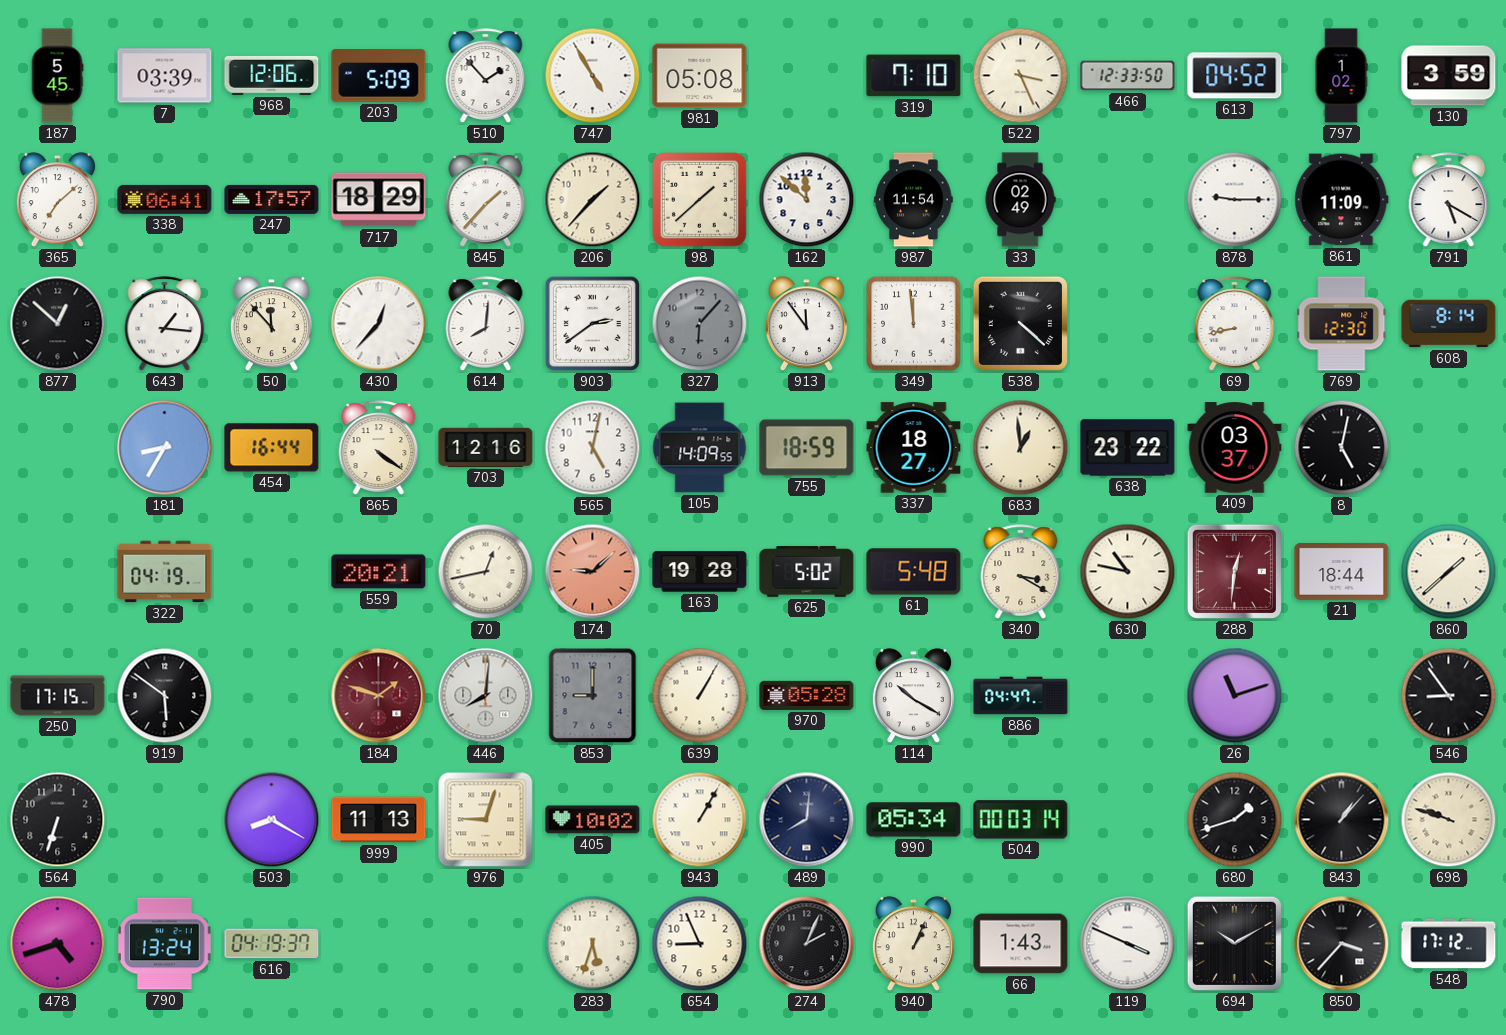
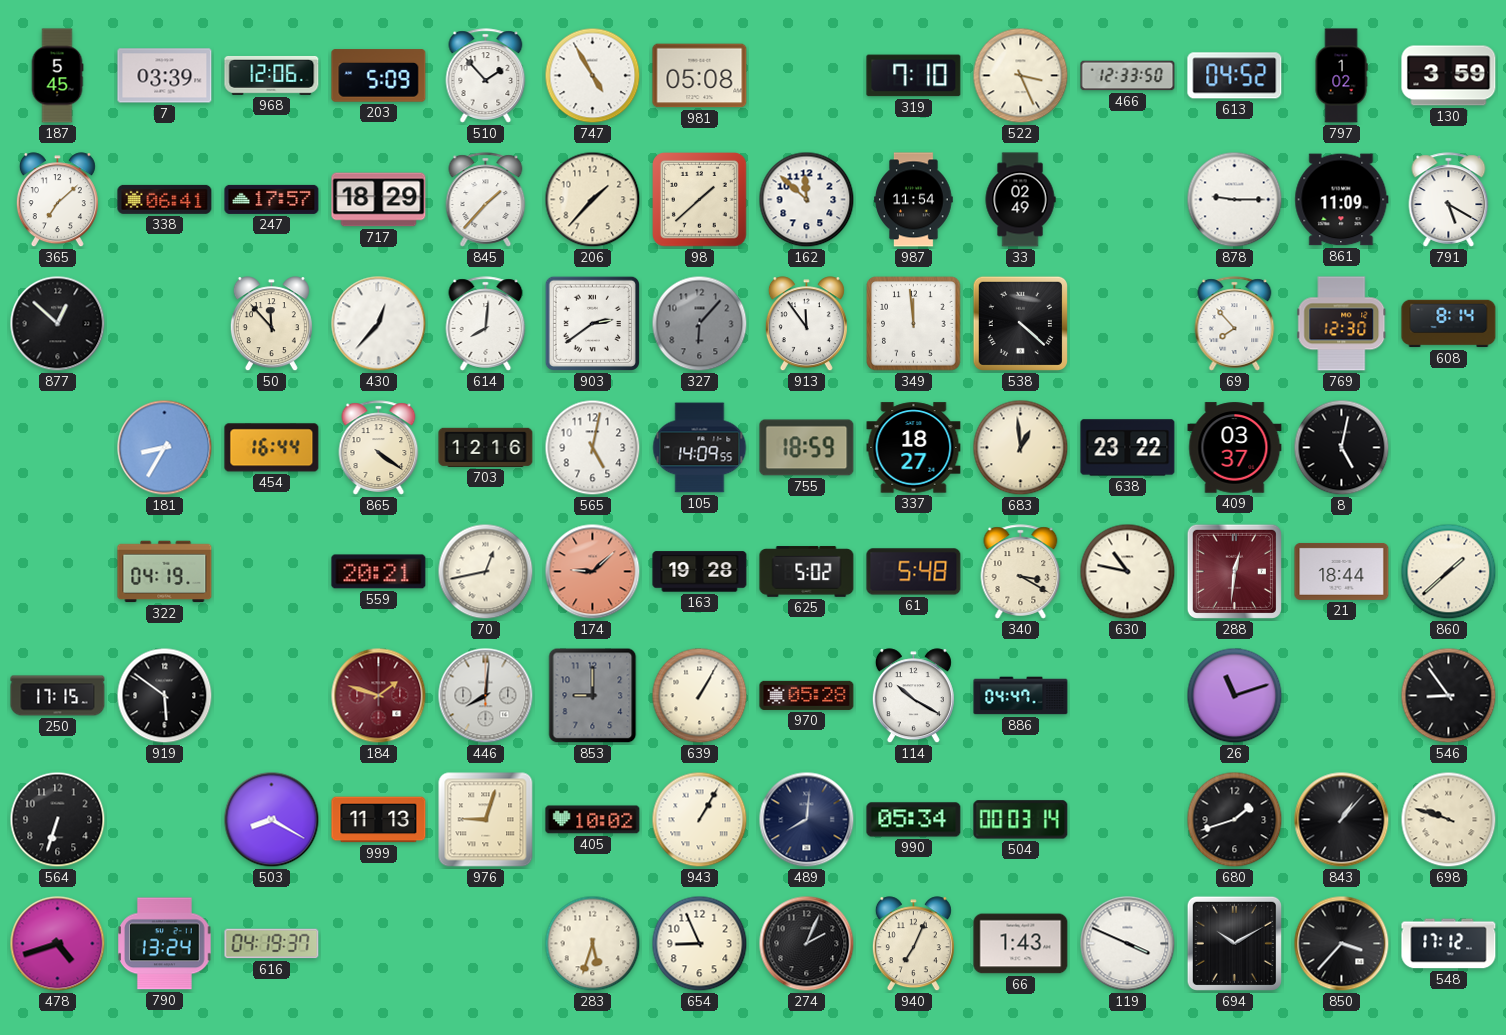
643: 1:16 -> none
69: 8:43 -> 7:53
940: 1:04 -> 7:04
